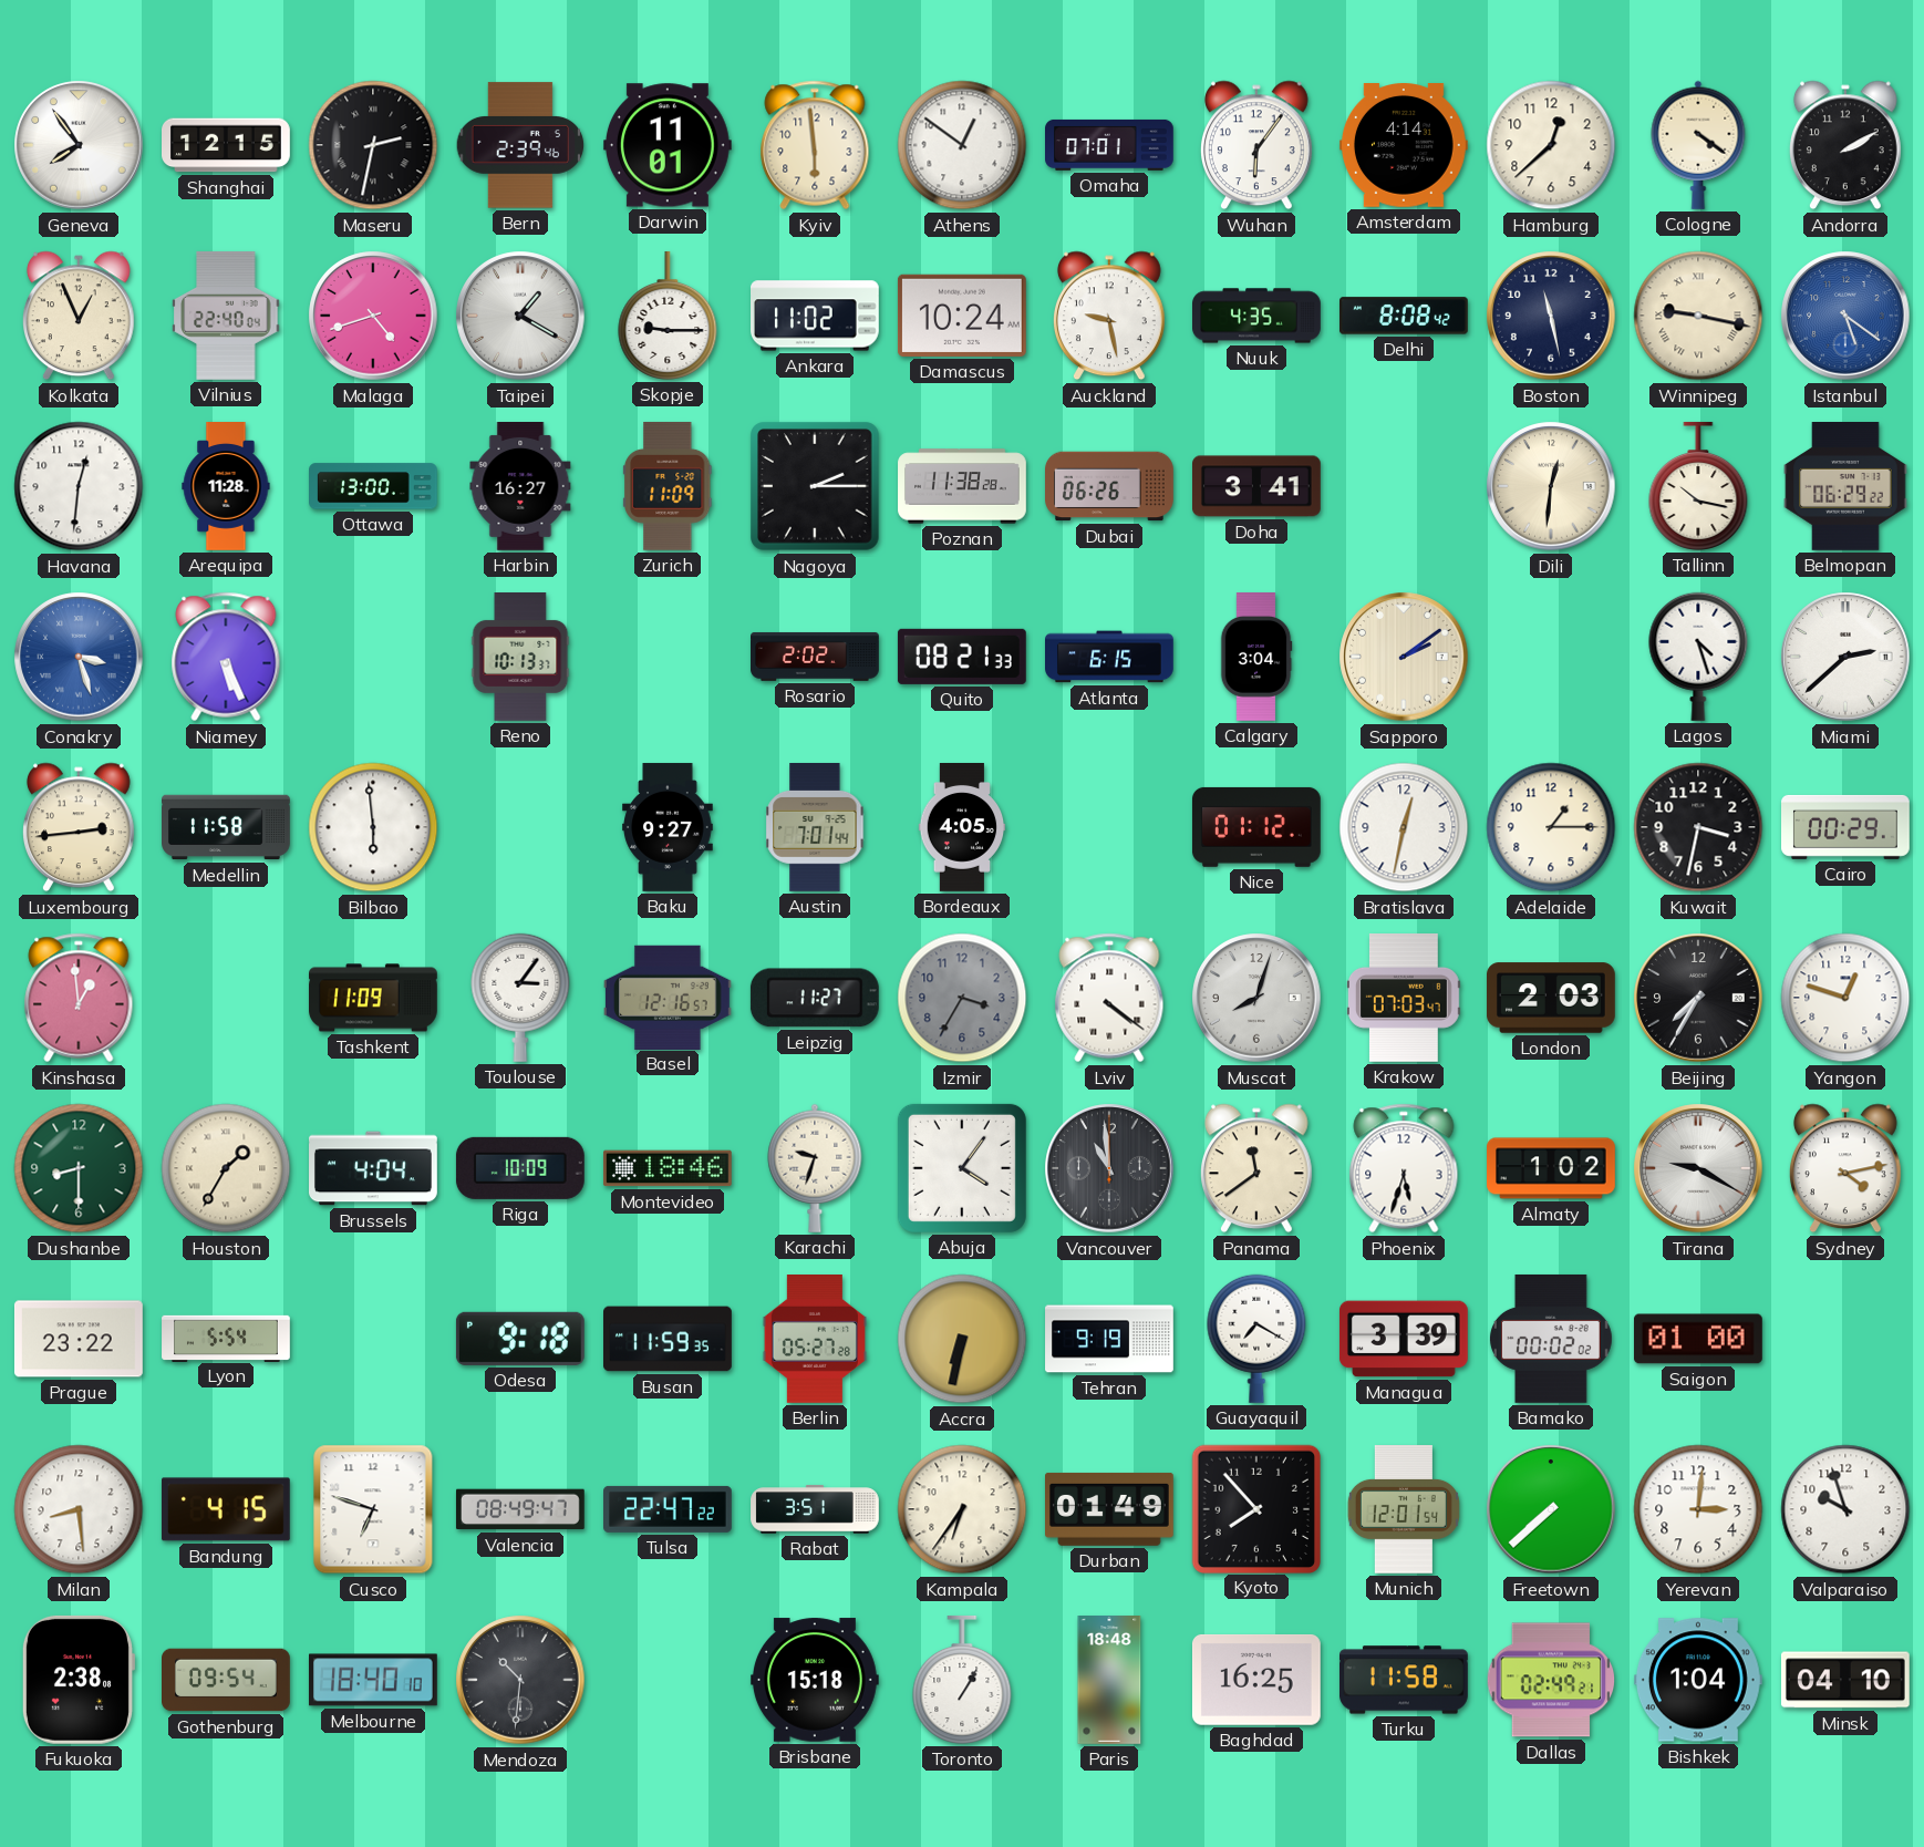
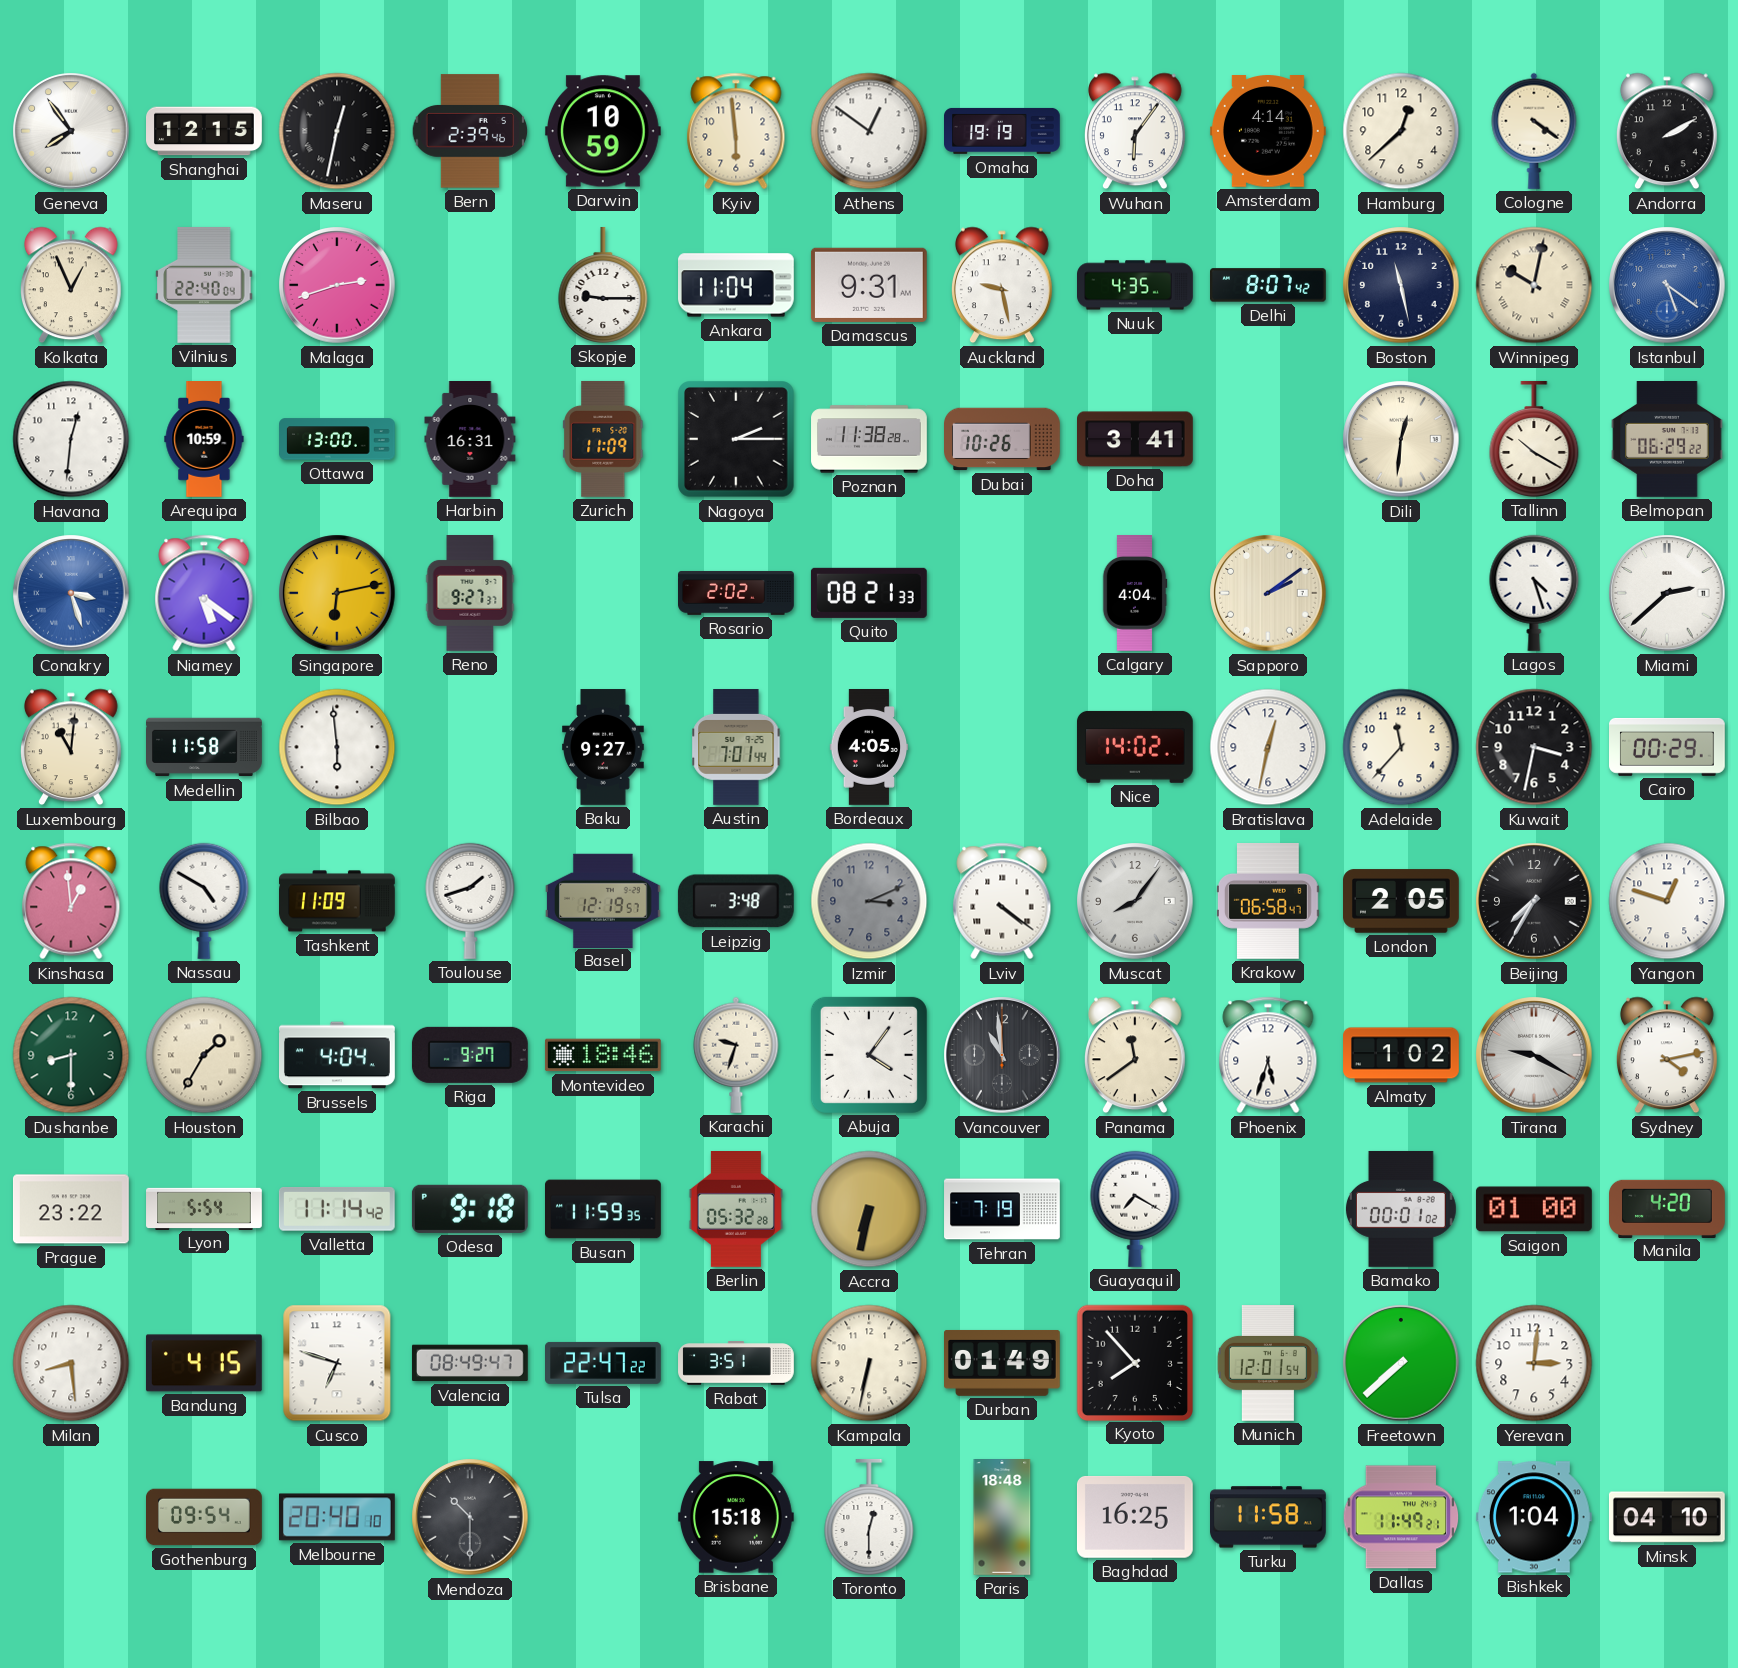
Maseru: 2:32 -> 12:32
Darwin: 11:01 -> 10:59
Omaha: 07:01 -> 19:19
Malaga: 4:42 -> 2:42
Taipei: 1:20 -> none
Ankara: 11:02 -> 11:04
Damascus: 10:24 -> 9:31
Delhi: 8:08 -> 8:07
Winnipeg: 9:17 -> 10:02
Arequipa: 11:28 -> 10:59
Harbin: 16:27 -> 16:31
Dubai: 06:26 -> 10:26
Tallinn: 10:17 -> 10:20
Niamey: 5:26 -> 5:21
Singapore: none -> 6:13
Reno: 10:13 -> 9:27
Atlanta: 6:15 -> none
Calgary: 3:04 -> 4:04
Luxembourg: 2:44 -> 11:01
Nice: 01:12 -> 14:02
Adelaide: 1:15 -> 11:37
Nassau: none -> 4:50
Toulouse: 3:06 -> 1:42
Basel: 12:16 -> 12:19
Leipzig: 11:27 -> 3:48
Izmir: 3:35 -> 3:11
Muscat: 8:03 -> 8:06
Krakow: 07:03 -> 06:58
London: 2:03 -> 2:05
Riga: 10:09 -> 9:27
Valletta: none -> 11:14
Berlin: 05:27 -> 05:32
Tehran: 9:19 -> 7:19
Managua: 3:39 -> none
Bamako: 00:02 -> 00:01
Manila: none -> 4:20
Kampala: 6:36 -> 6:32
Valparaiso: 9:57 -> none
Fukuoka: 2:38 -> none
Melbourne: 18:40 -> 20:40
Mendoza: 10:31 -> 10:30
Toronto: 1:05 -> 12:30
Dallas: 02:49 -> 11:49
